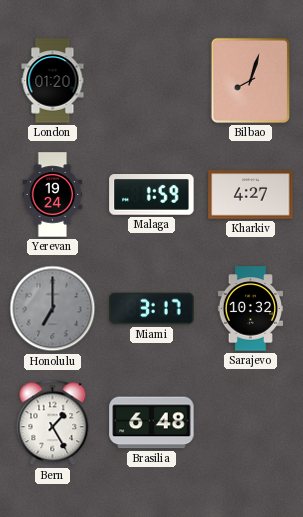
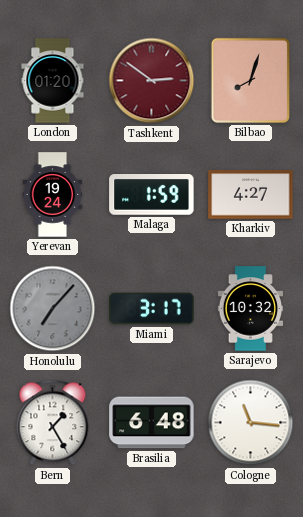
Tashkent: none -> 2:51
Honolulu: 7:00 -> 7:07
Cologne: none -> 11:16
